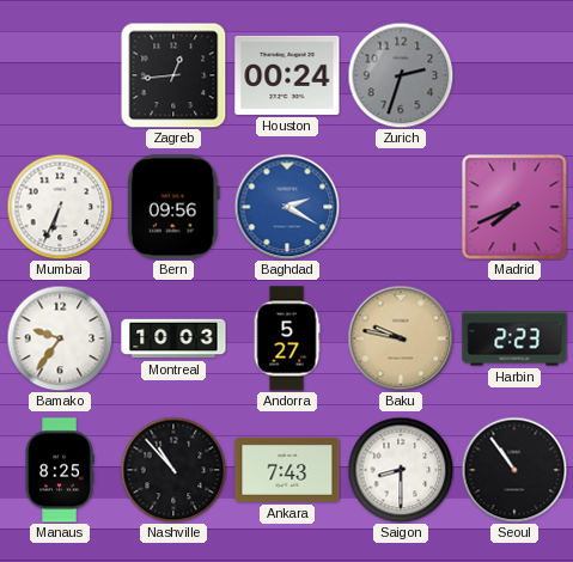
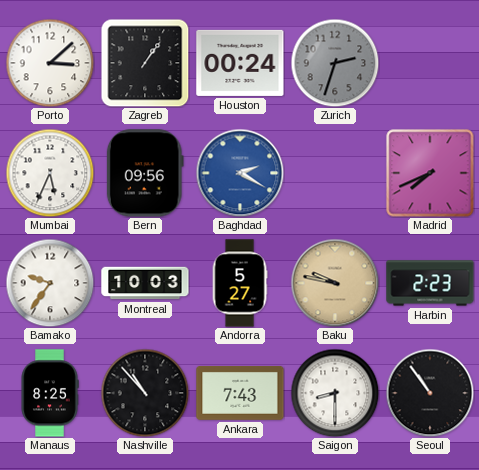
Porto: none -> 3:08
Zagreb: 12:44 -> 1:06
Mumbai: 6:34 -> 5:34
